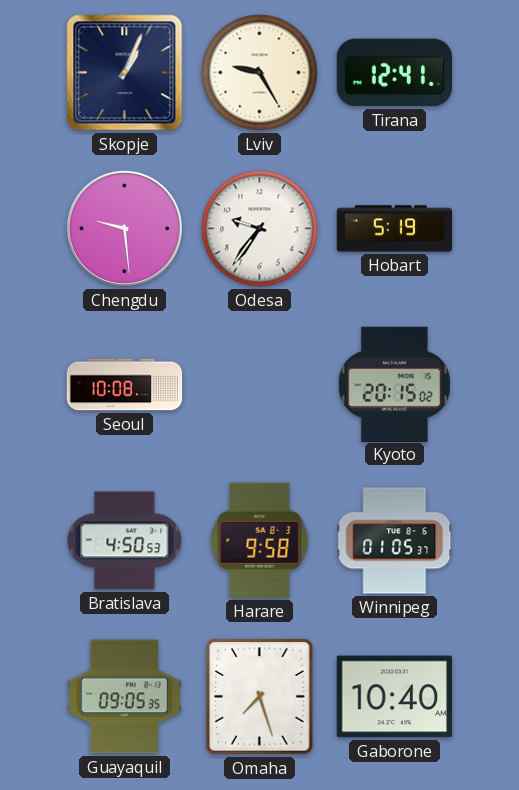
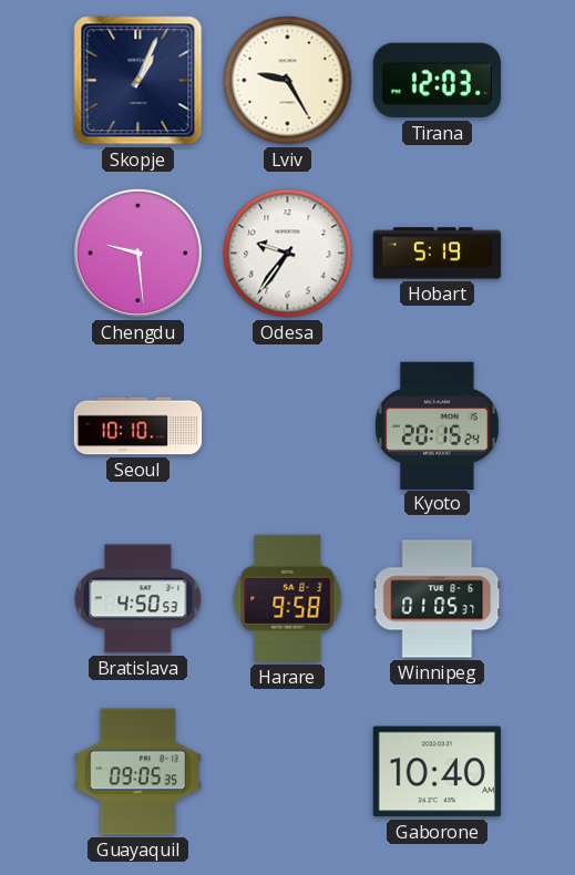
Tirana: 12:41 -> 12:03
Seoul: 10:08 -> 10:10
Kyoto: 20:15:02 -> 20:15:24
Omaha: 7:27 -> none
